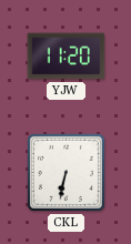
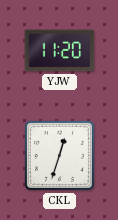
CKL: 6:32 -> 12:33
